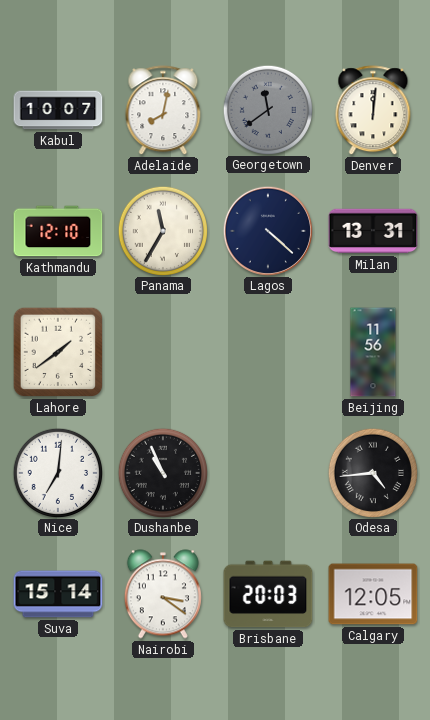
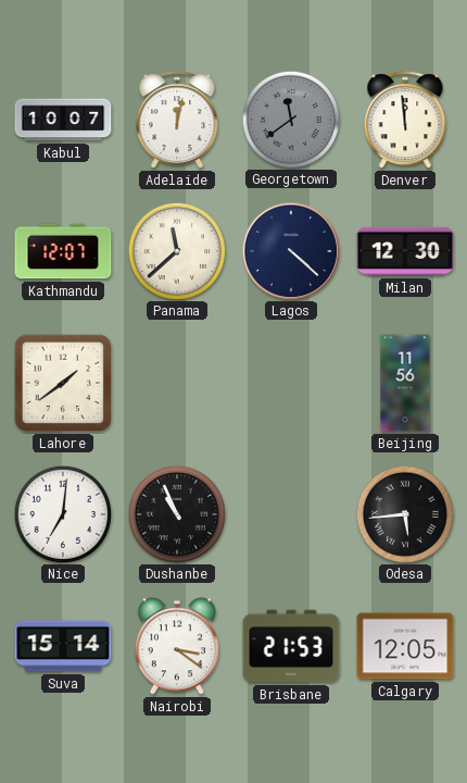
Adelaide: 8:02 -> 12:02
Denver: 12:01 -> 11:59
Kathmandu: 12:10 -> 12:07
Panama: 11:35 -> 11:38
Milan: 13:31 -> 12:30
Odesa: 4:44 -> 5:44
Brisbane: 20:03 -> 21:53
